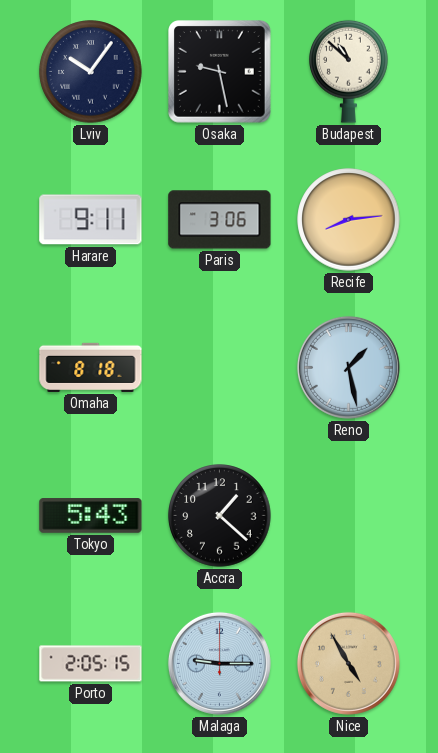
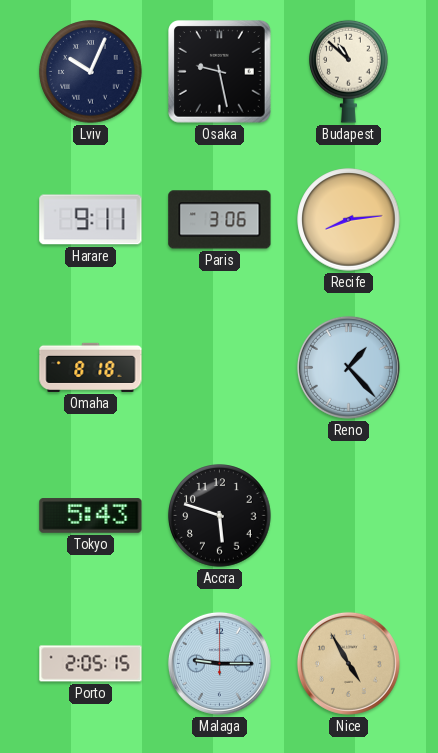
Lviv: 10:06 -> 10:04
Reno: 1:28 -> 1:23
Accra: 1:22 -> 5:48
